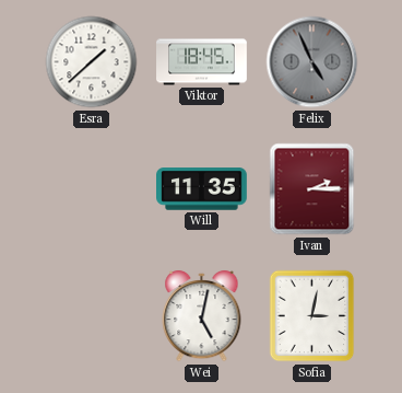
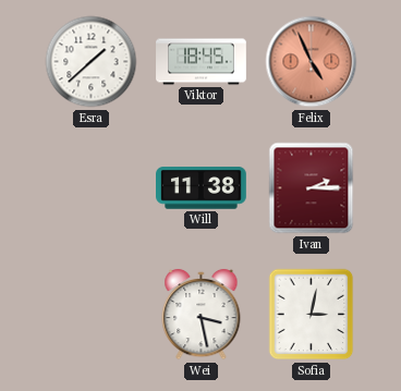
Felix dial: grey -> salmon
Will: 11:35 -> 11:38
Wei: 5:02 -> 3:28
